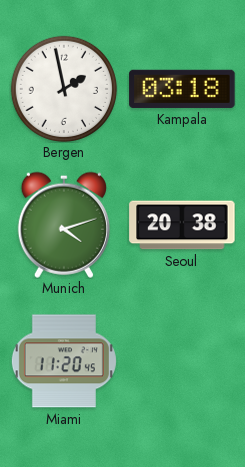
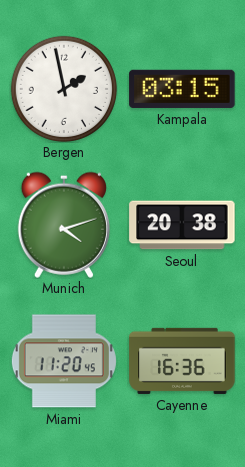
Kampala: 03:18 -> 03:15
Cayenne: none -> 16:36
